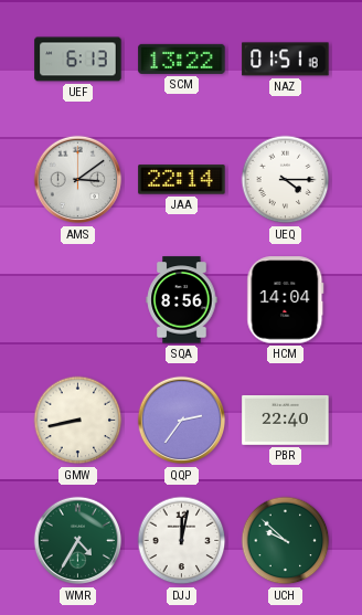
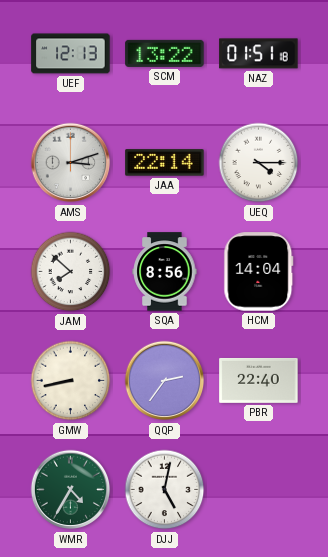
UEF: 6:13 -> 12:13
AMS: 3:09 -> 3:12
JAM: none -> 7:52
DJJ: 12:02 -> 5:02
UCH: 9:52 -> none
